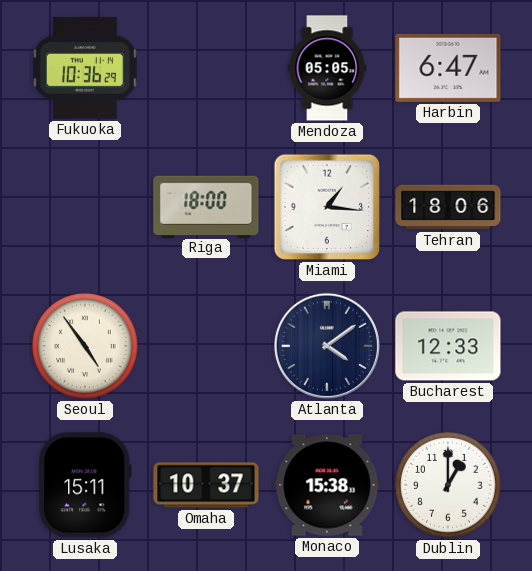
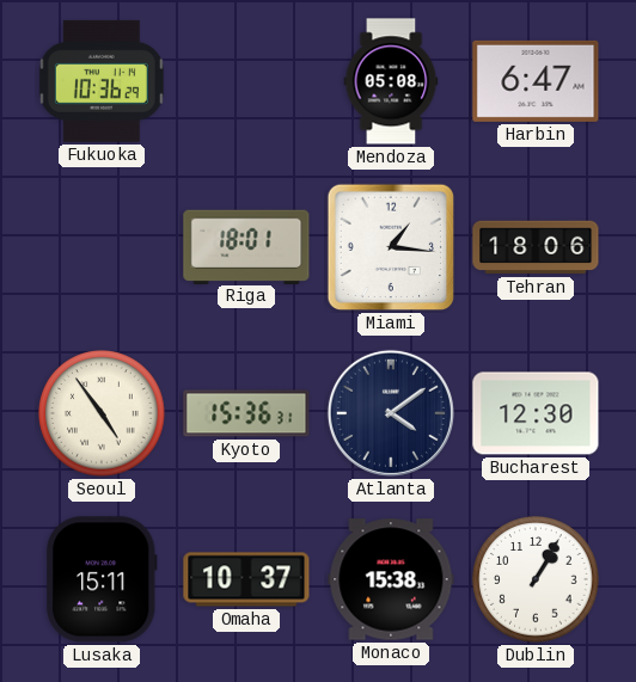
Mendoza: 05:05 -> 05:08
Riga: 18:00 -> 18:01
Kyoto: none -> 15:36
Bucharest: 12:33 -> 12:30
Dublin: 1:00 -> 1:05
